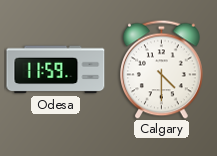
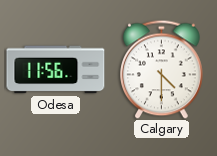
Odesa: 11:59 -> 11:56
